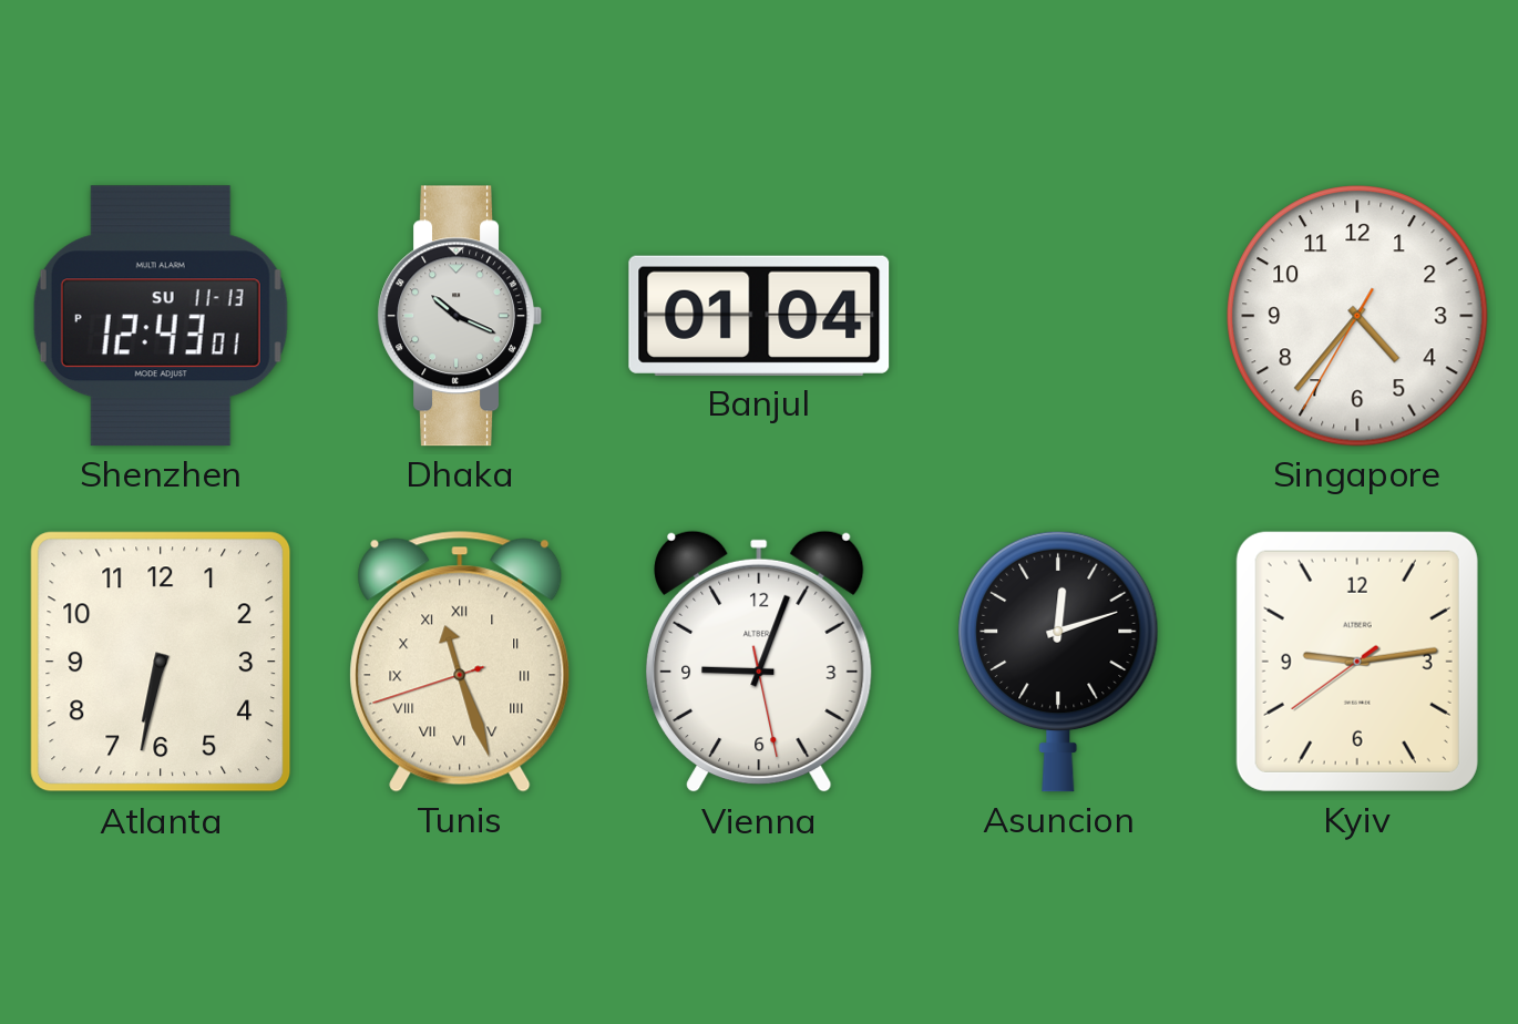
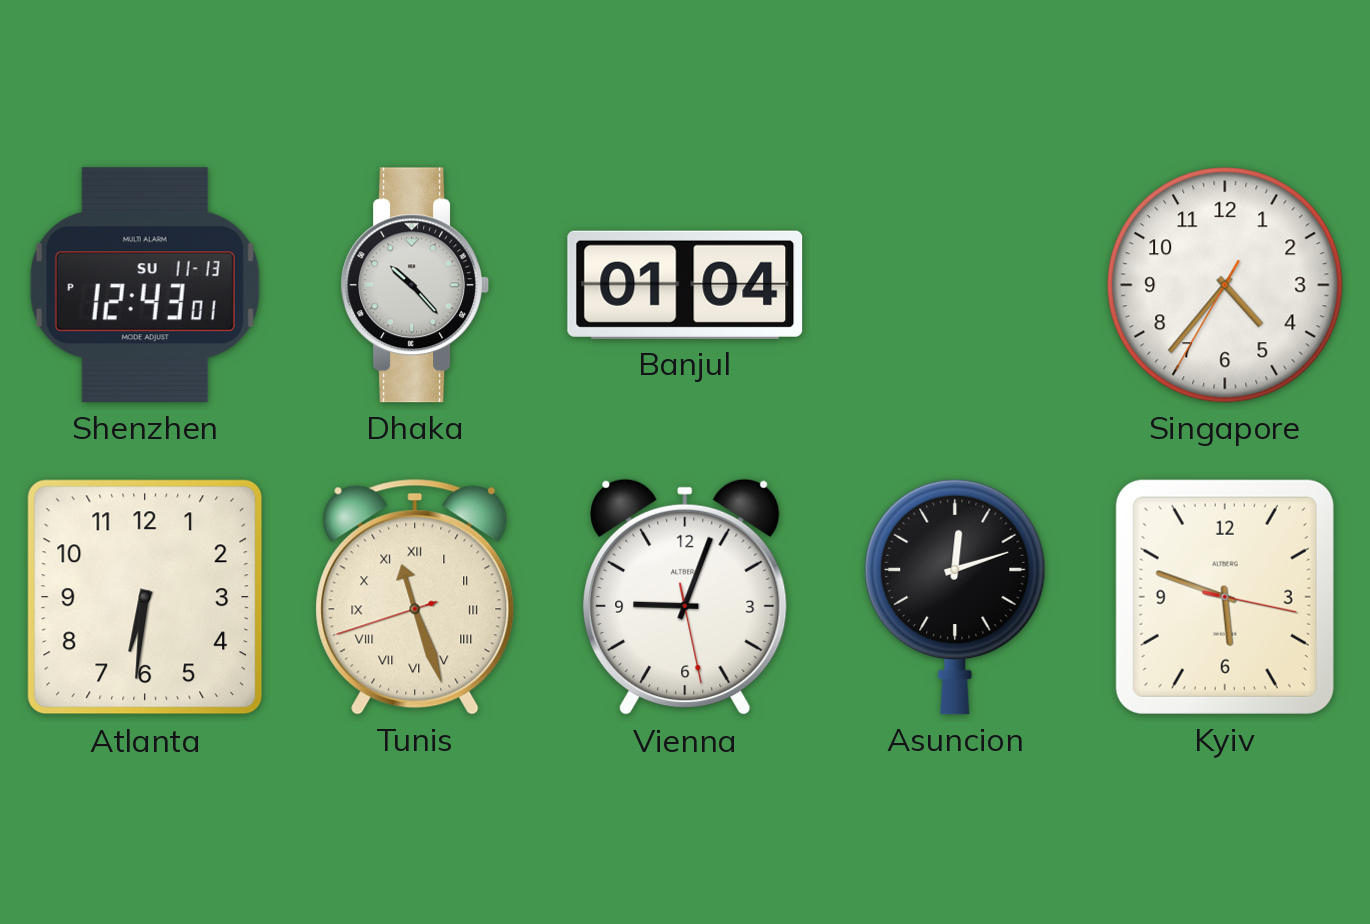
Dhaka: 10:19 -> 10:23
Atlanta: 6:32 -> 6:31
Kyiv: 9:13 -> 5:48
